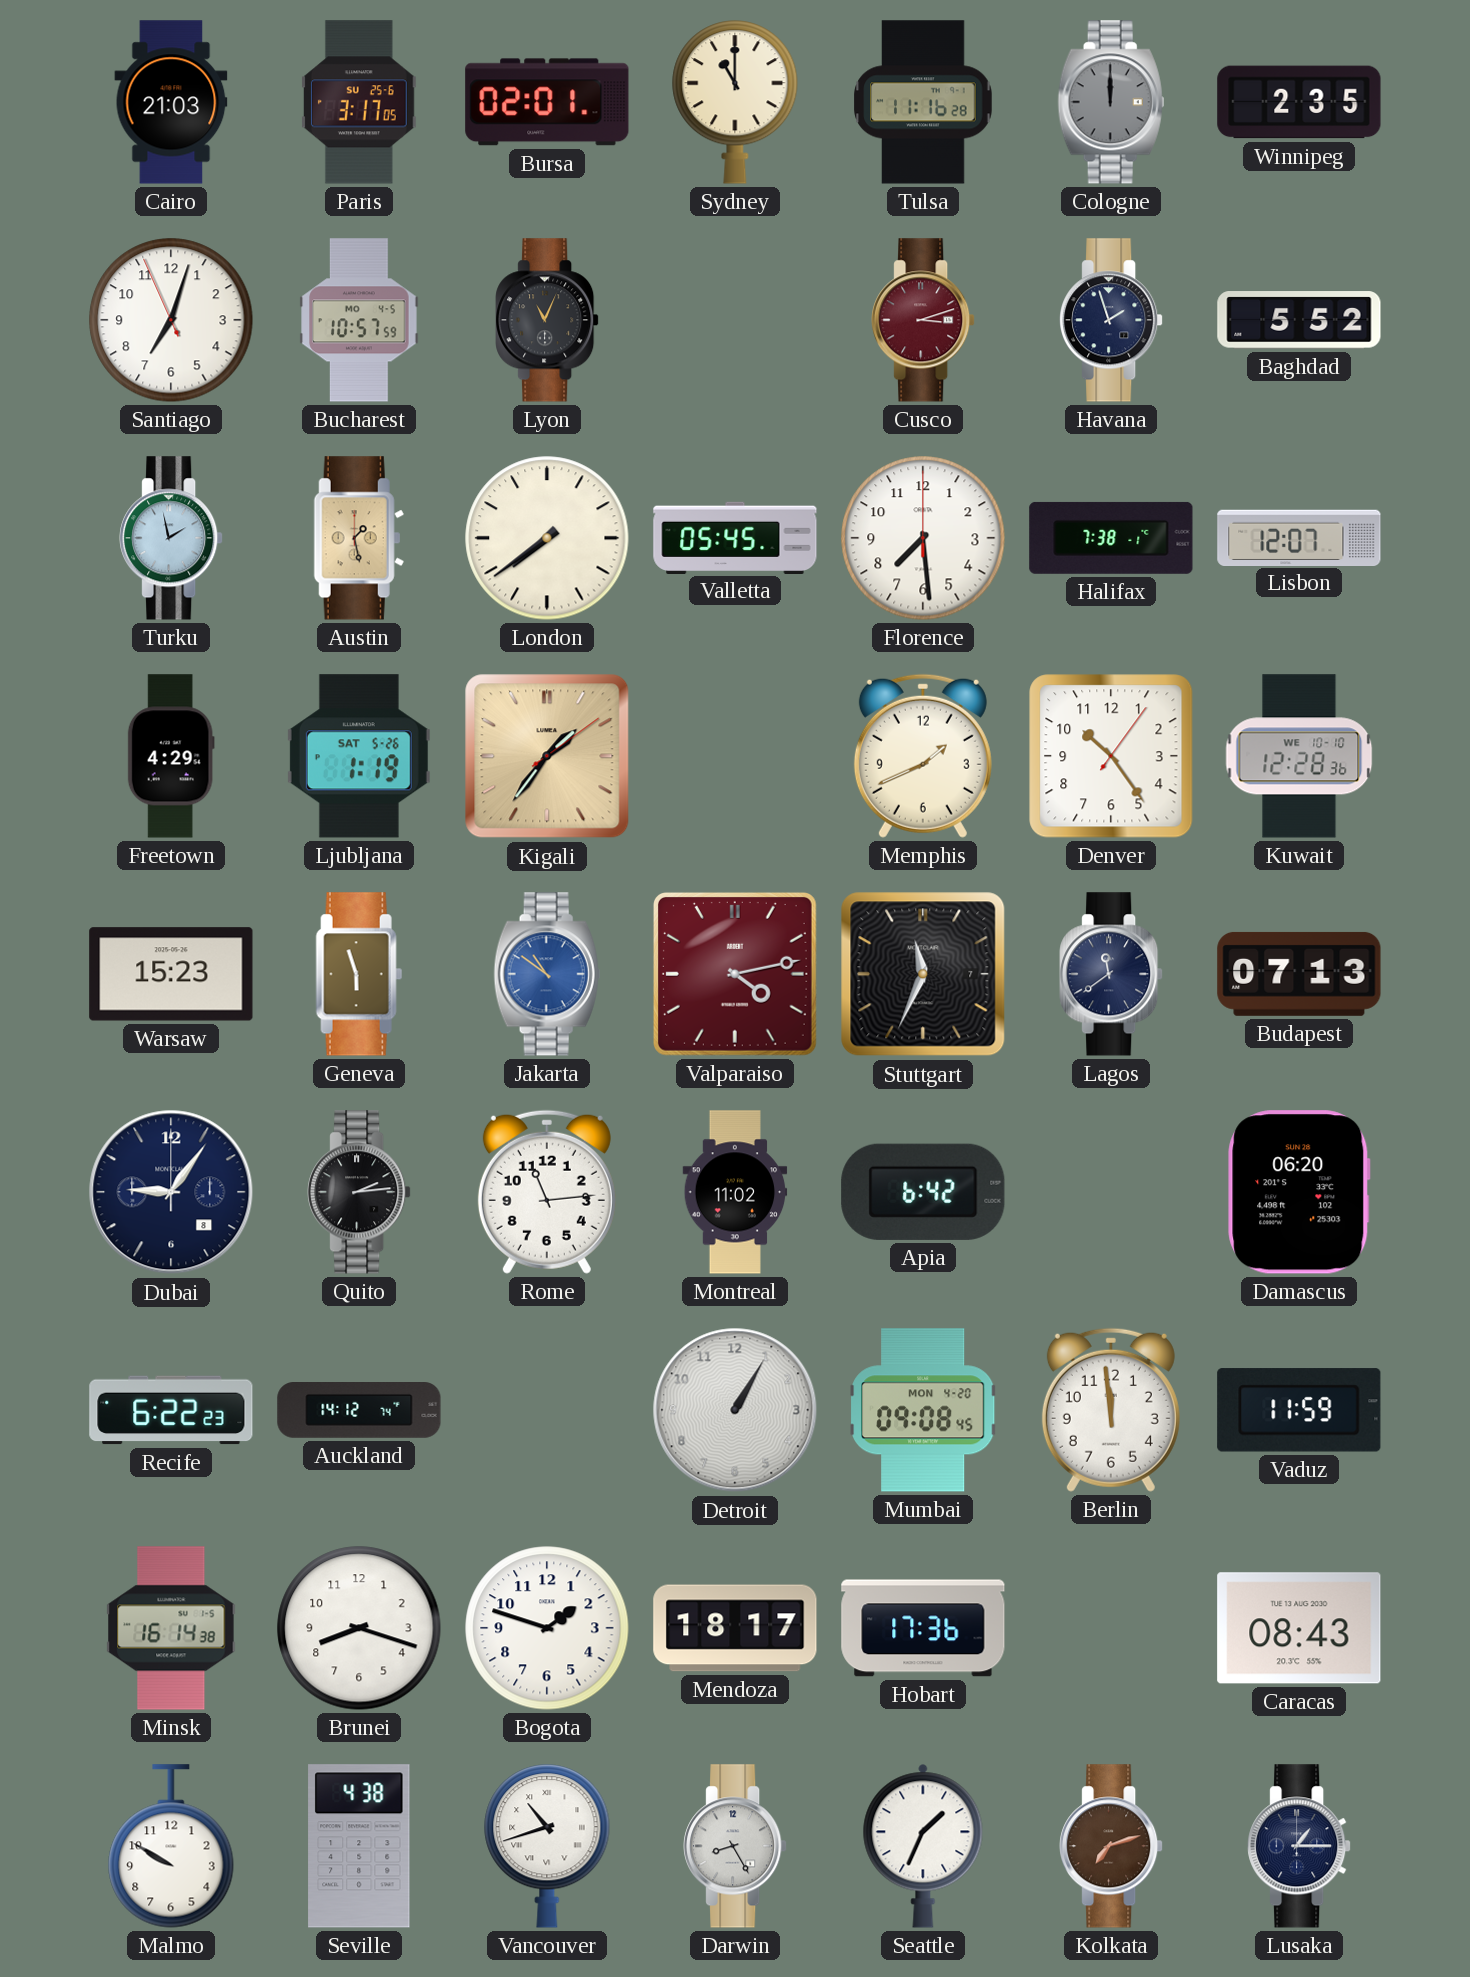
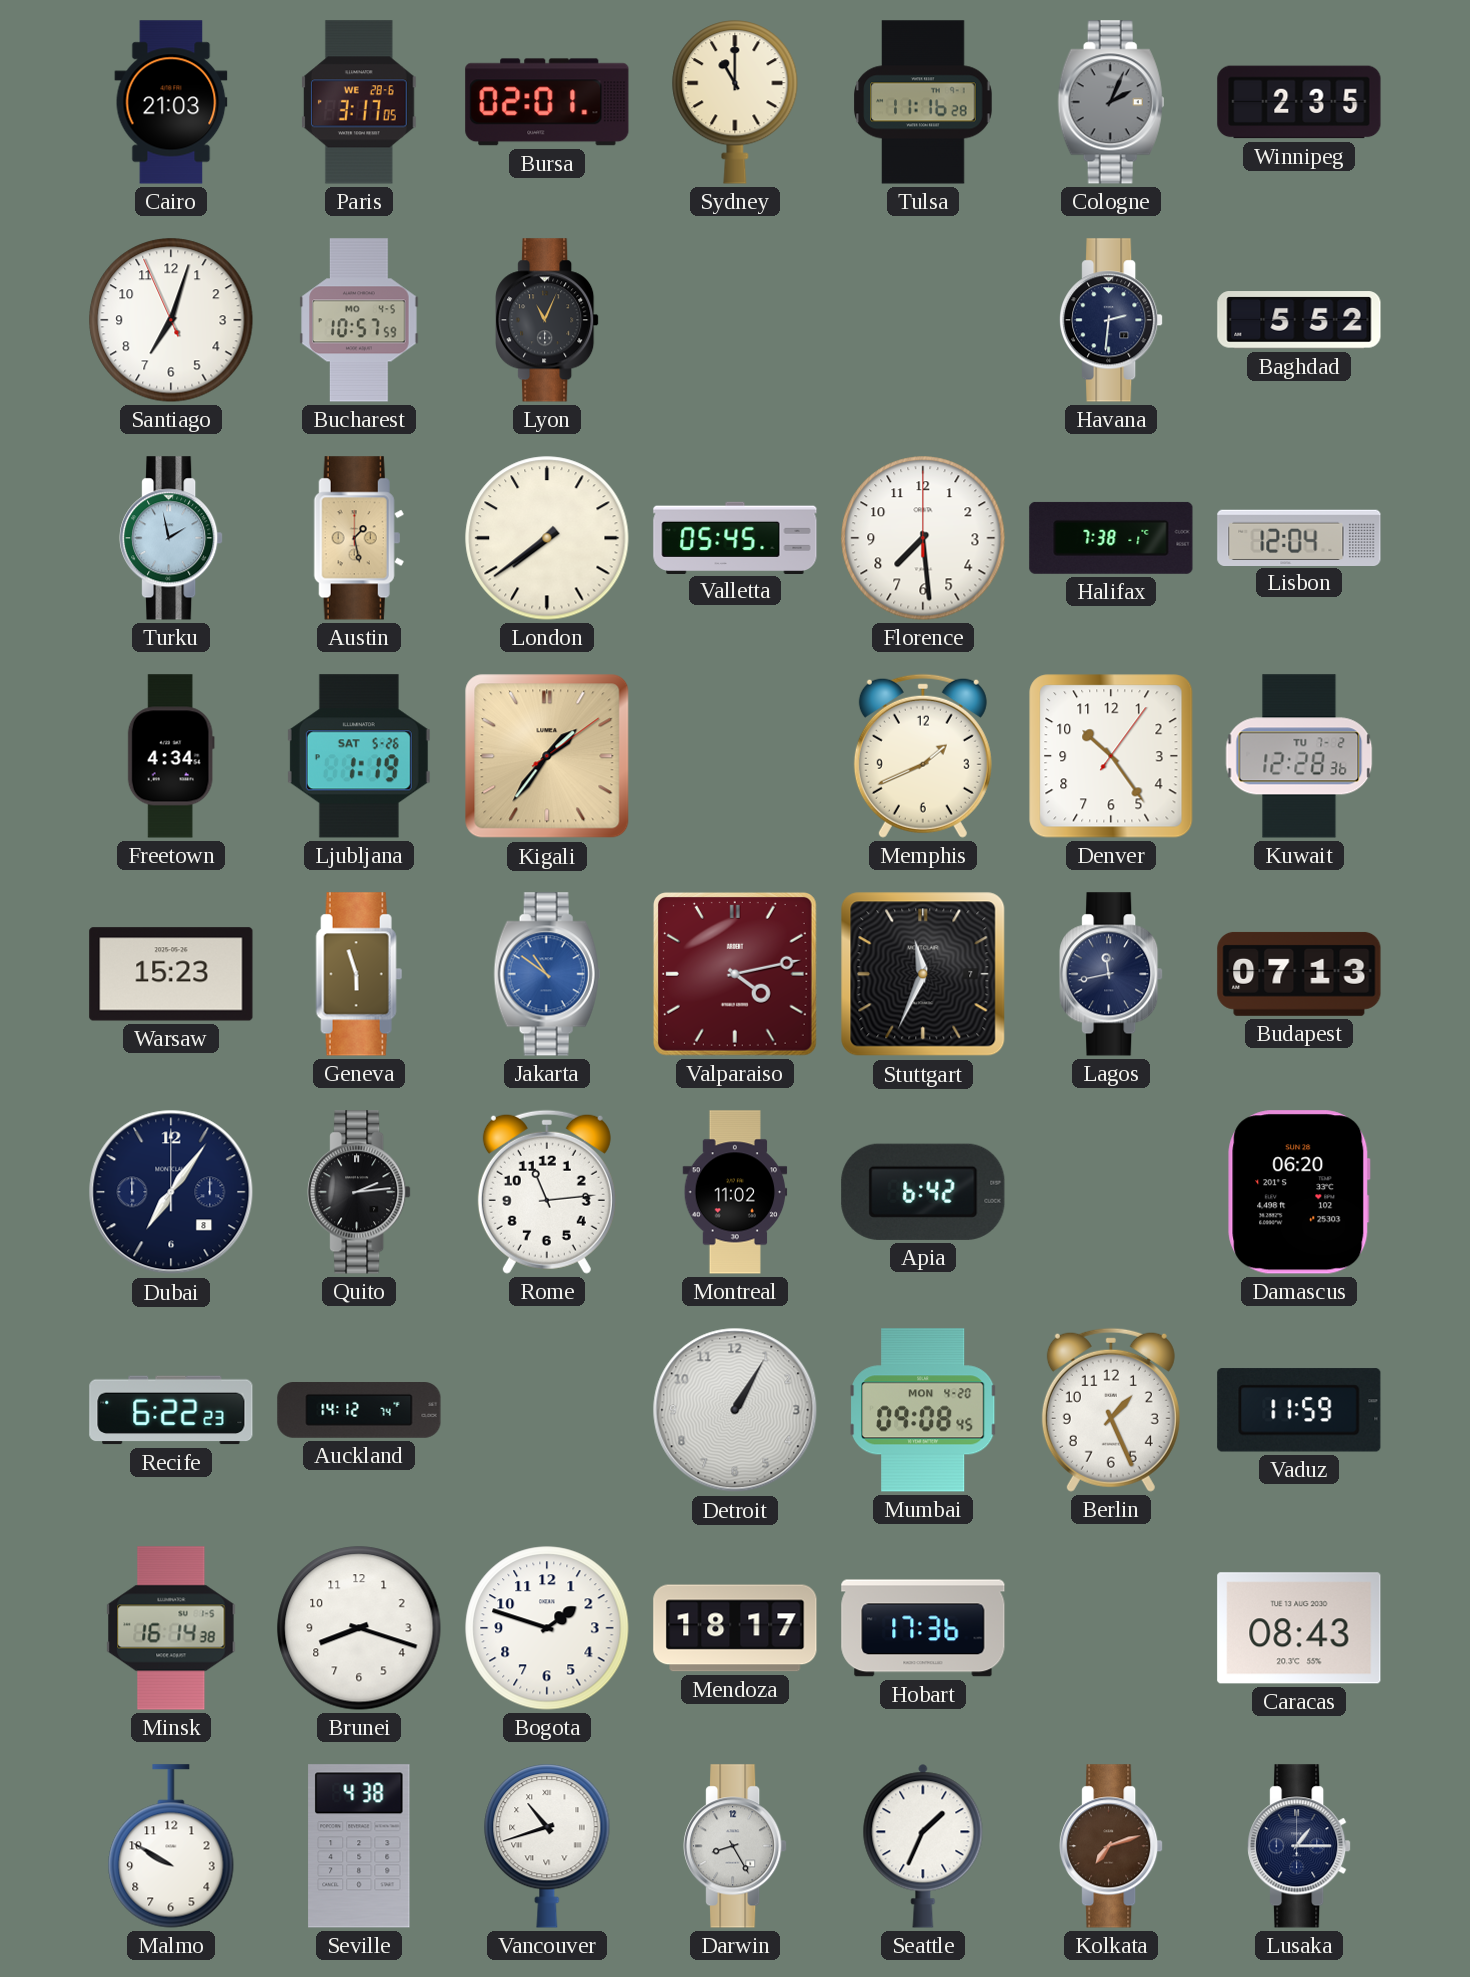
Paris date: SU 25-6 -> WE 28-6
Cologne: 12:00 -> 2:04
Cusco: 3:12 -> none
Havana: 1:57 -> 2:31
Lisbon: 12:07 -> 12:04
Freetown: 4:29 -> 4:34
Kuwait date: WE 10-10 -> TU 7-2
Lagos: 11:39 -> 11:43
Dubai: 9:06 -> 7:06
Berlin: 11:59 -> 1:26
